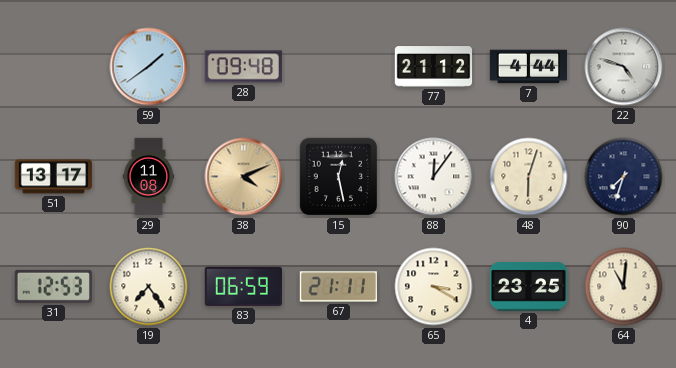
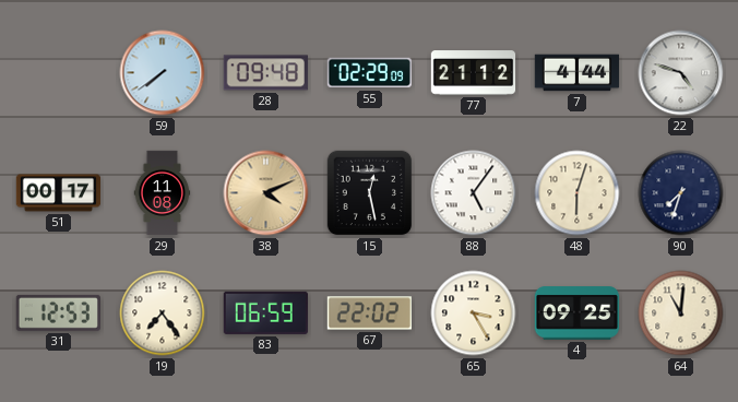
59: 1:39 -> 7:39
55: none -> 02:29
51: 13:17 -> 00:17
88: 12:06 -> 5:06
67: 21:11 -> 22:02
65: 3:20 -> 3:25
4: 23:25 -> 09:25
